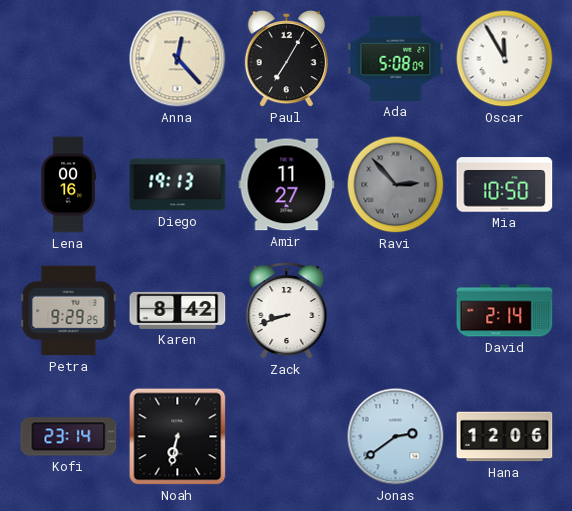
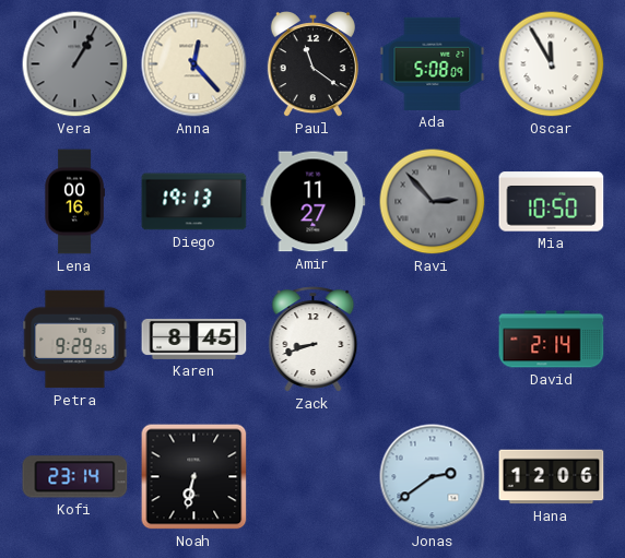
Vera: none -> 1:05
Paul: 7:05 -> 11:21
Karen: 8:42 -> 8:45
